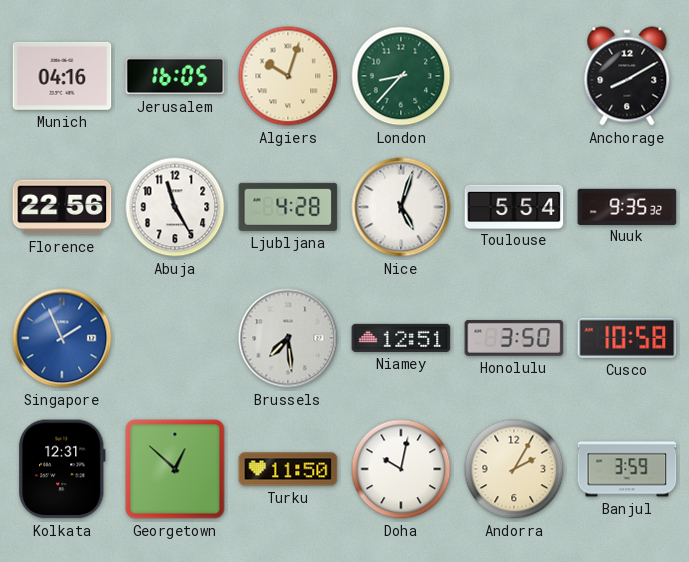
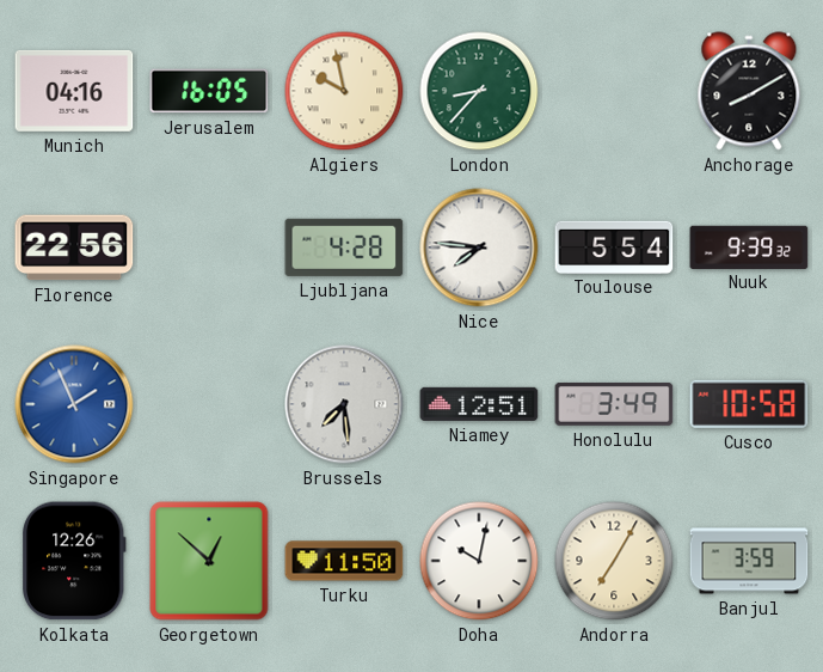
Algiers: 10:03 -> 9:58
Abuja: 11:25 -> none
Nice: 5:03 -> 7:46
Nuuk: 9:35 -> 9:39
Honolulu: 3:50 -> 3:49
Kolkata: 12:31 -> 12:26
Andorra: 2:05 -> 7:05
